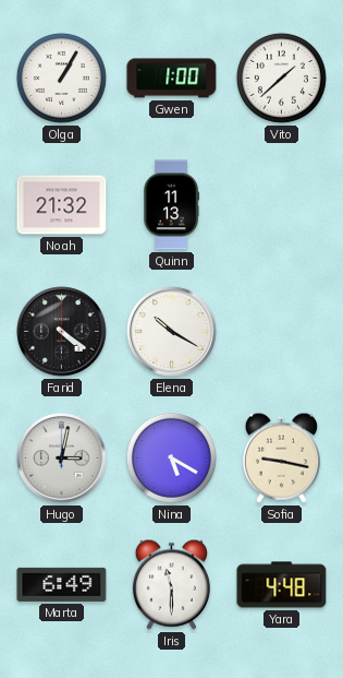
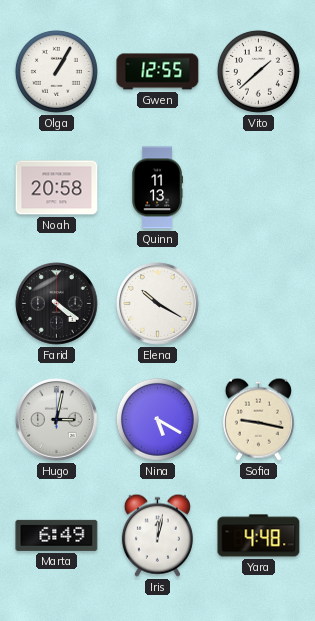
Gwen: 1:00 -> 12:55
Noah: 21:32 -> 20:58
Iris: 11:30 -> 12:02
